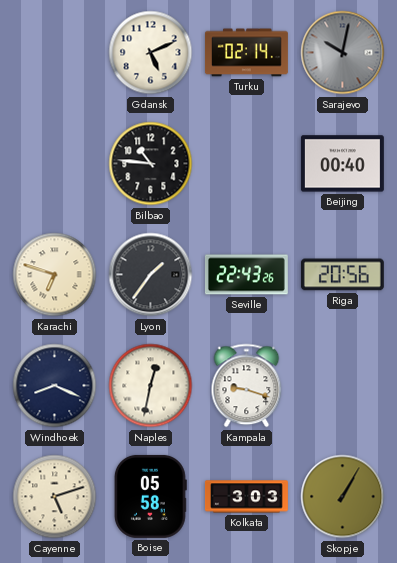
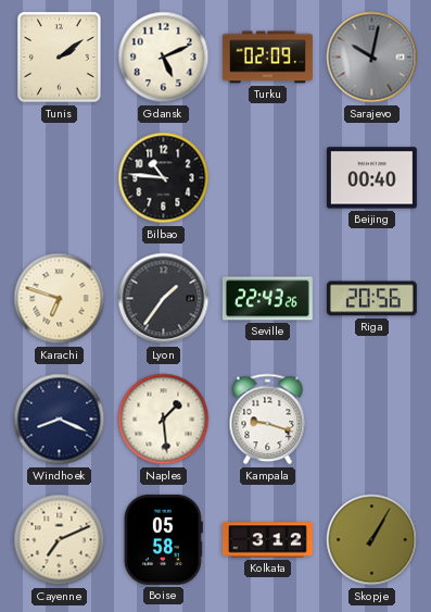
Tunis: none -> 2:09
Turku: 02:14 -> 02:09
Naples: 12:32 -> 1:29
Cayenne: 5:12 -> 7:11
Kolkata: 3:03 -> 3:12
